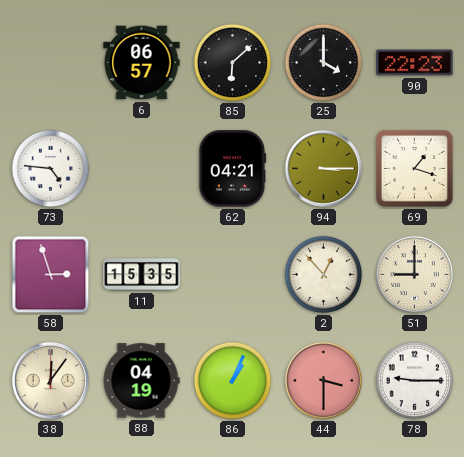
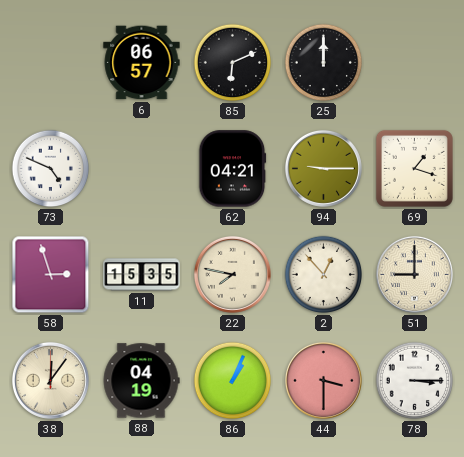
85: 6:08 -> 6:11
25: 4:00 -> 12:00
90: 22:23 -> none
73: 4:46 -> 4:49
94: 3:15 -> 9:15
22: none -> 7:47
78: 9:15 -> 3:15
